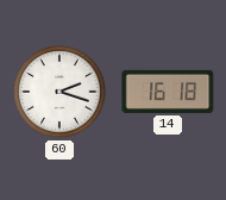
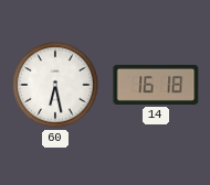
60: 2:18 -> 6:28
